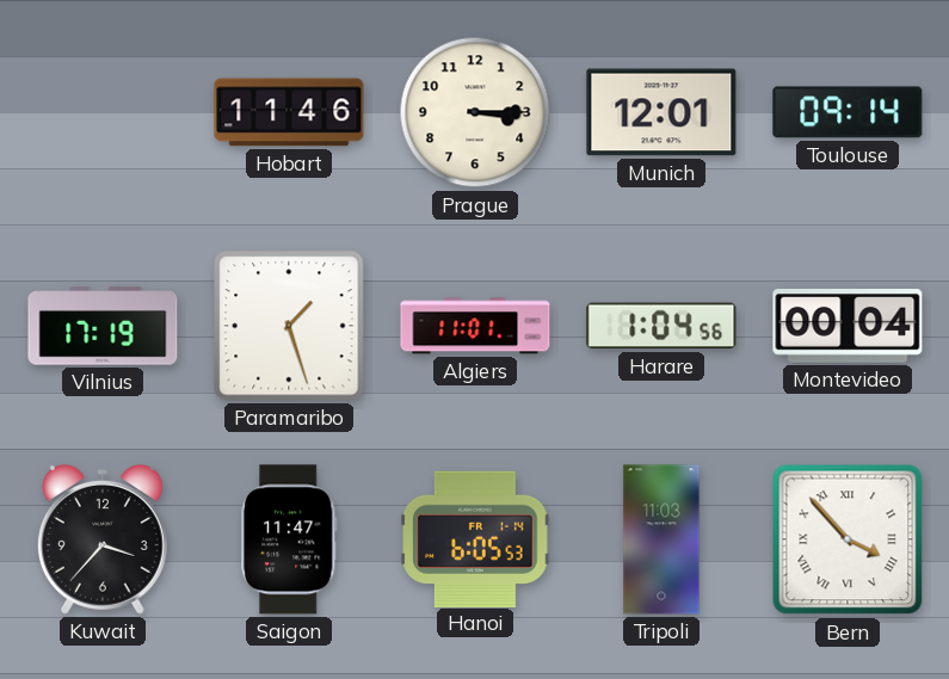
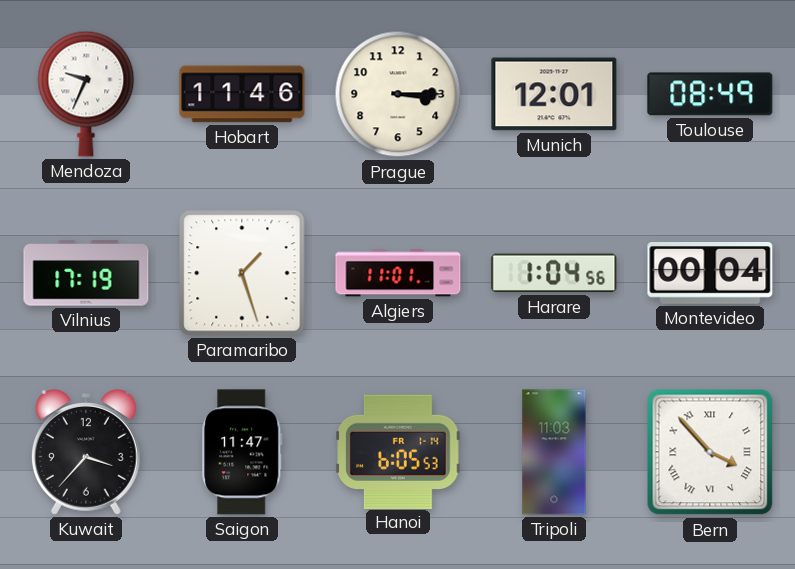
Mendoza: none -> 9:34
Toulouse: 09:14 -> 08:49
